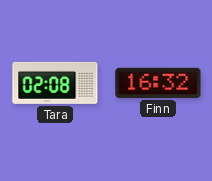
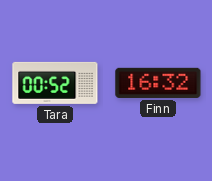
Tara: 02:08 -> 00:52
